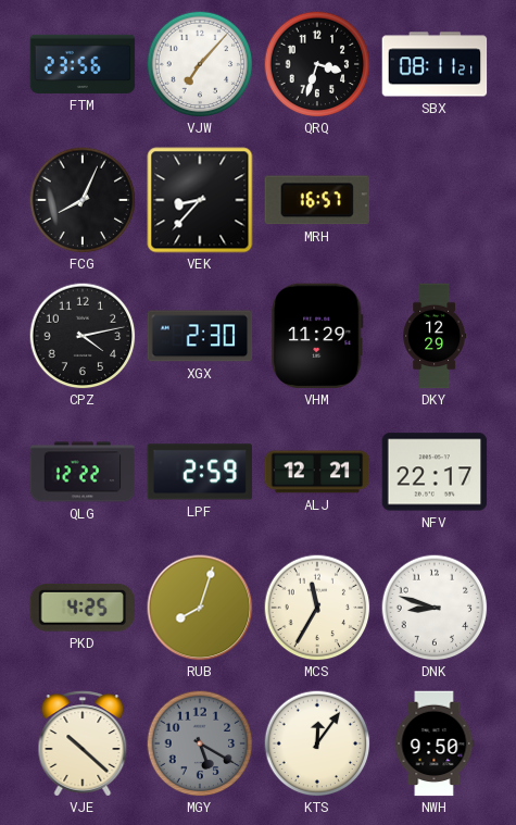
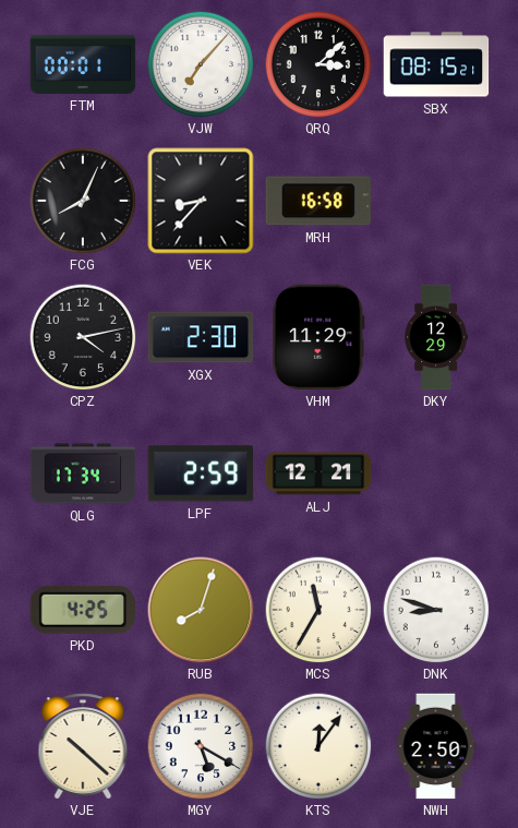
FTM: 23:56 -> 00:01
QRQ: 3:33 -> 3:08
SBX: 08:11 -> 08:15
MRH: 16:57 -> 16:58
QLG: 12:22 -> 17:34
NFV: 22:17 -> none
MGY dial: grey -> white
NWH: 9:50 -> 2:50
